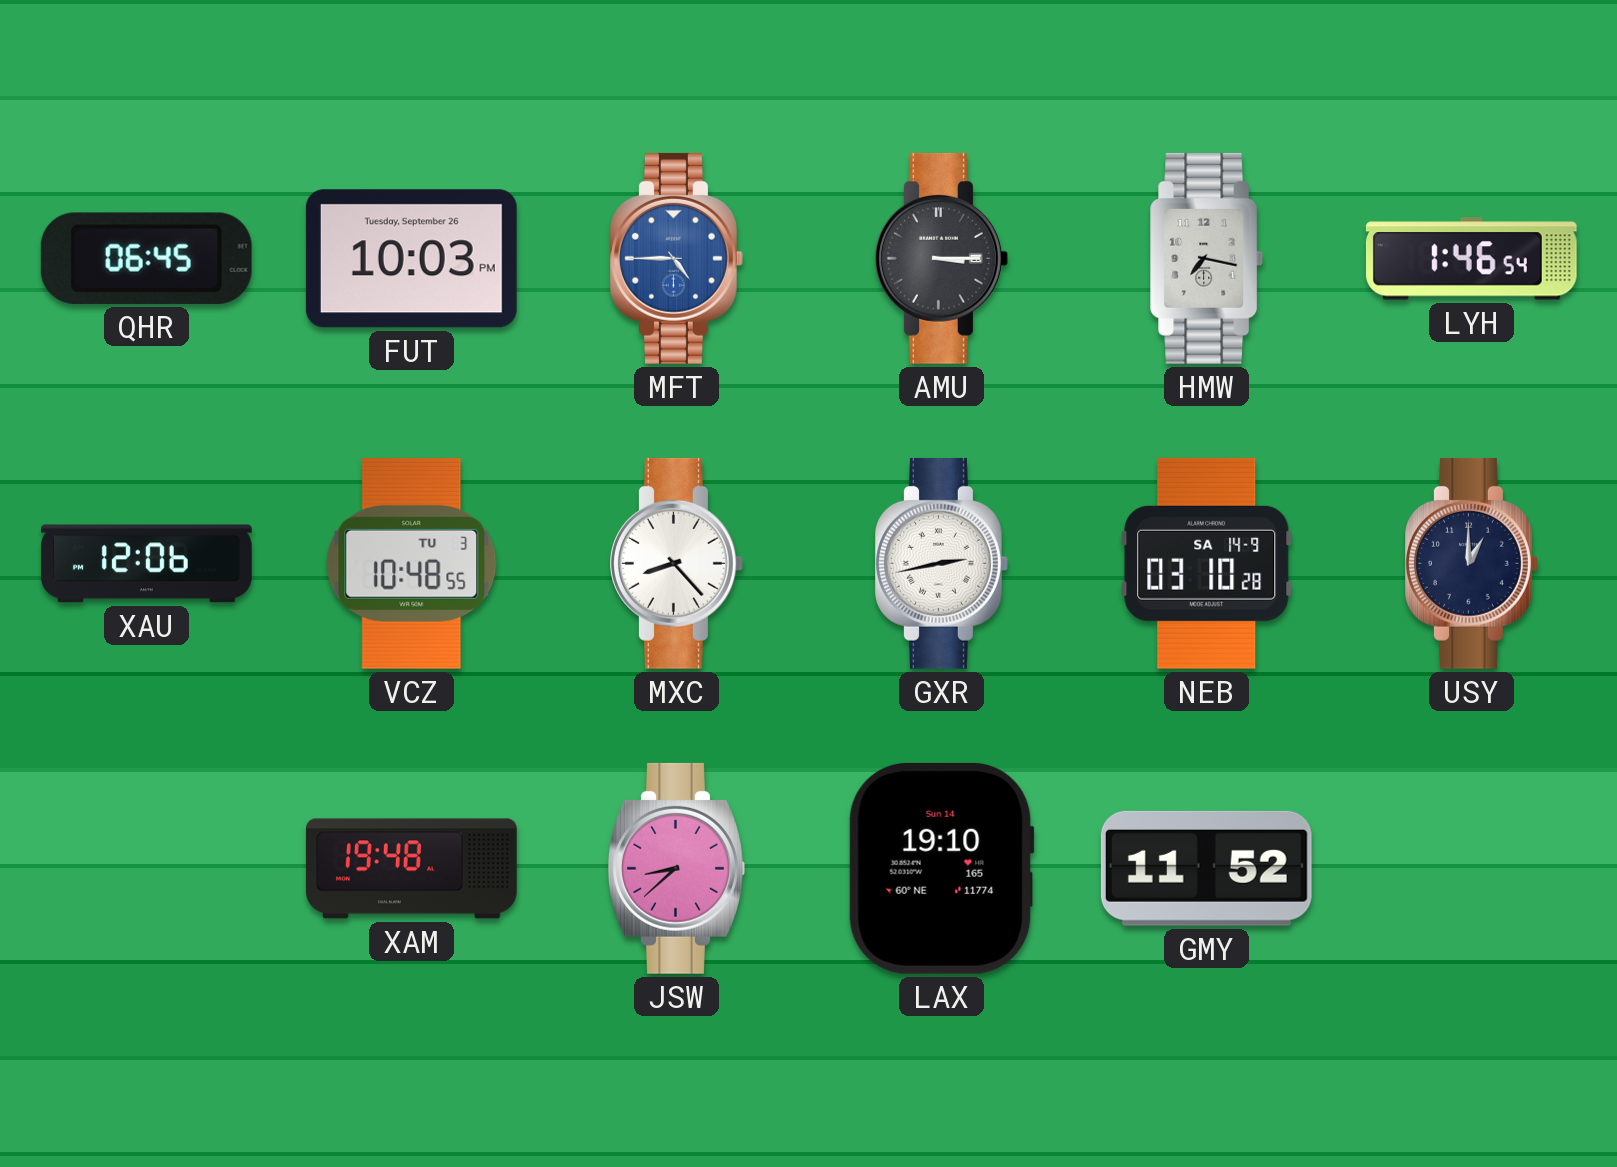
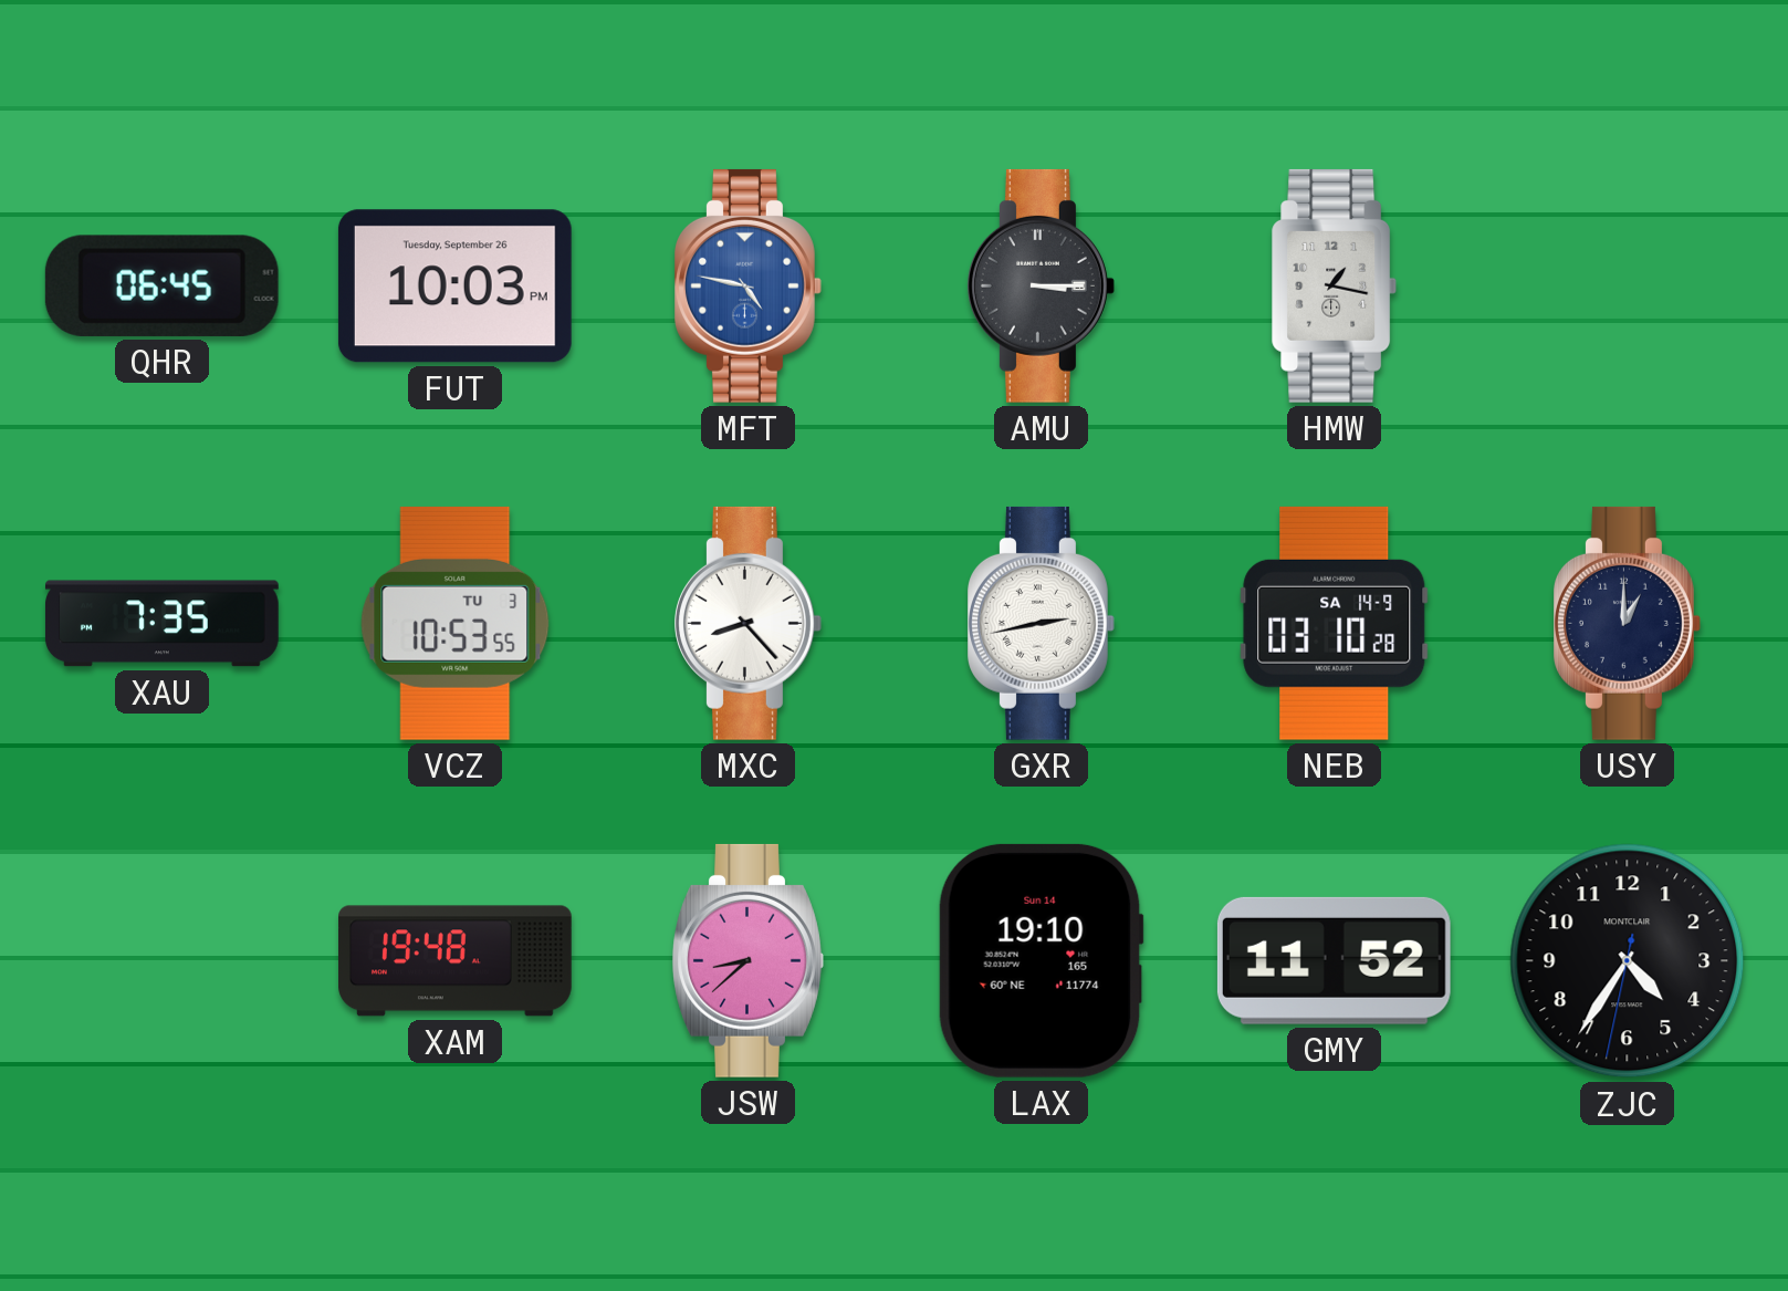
MFT: 4:45 -> 4:47
HMW: 7:17 -> 1:17
LYH: 1:46 -> none
XAU: 12:06 -> 7:35
VCZ: 10:48 -> 10:53
ZJC: none -> 4:35
